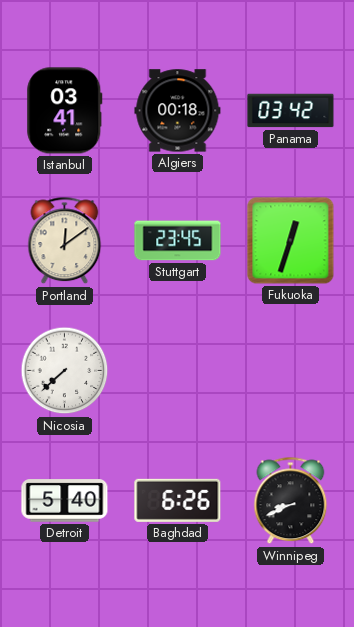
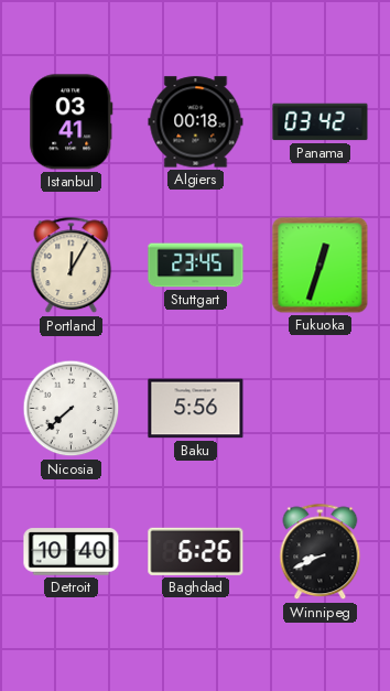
Portland: 12:09 -> 12:05
Baku: none -> 5:56
Detroit: 5:40 -> 10:40
